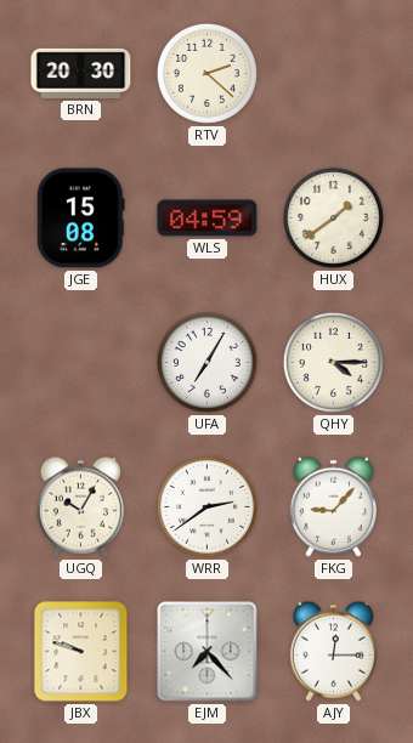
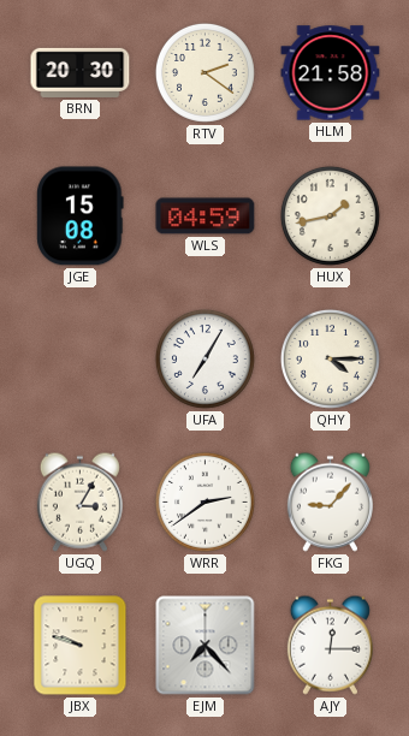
RTV: 2:22 -> 2:21
HLM: none -> 21:58
HUX: 1:39 -> 1:43
UGQ: 10:05 -> 3:05
